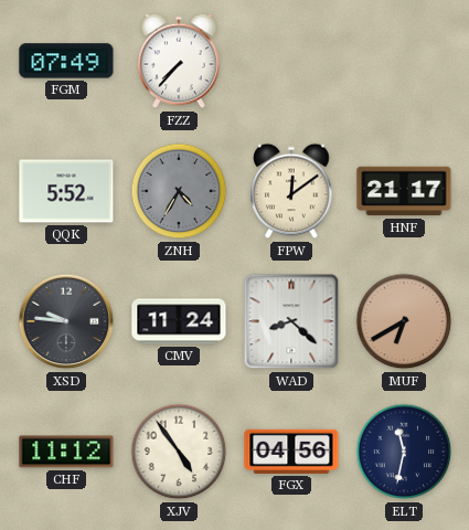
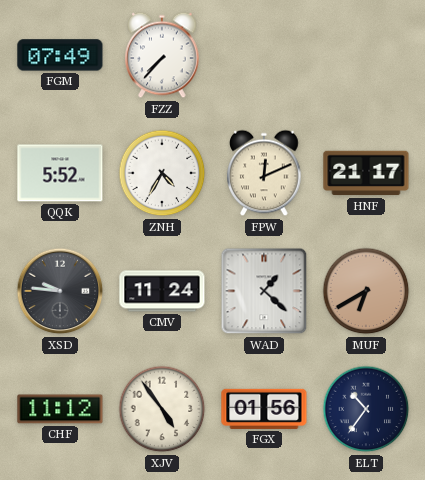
ZNH dial: grey -> white
FPW: 12:09 -> 12:11
WAD: 8:22 -> 1:22
FGX: 04:56 -> 01:56
ELT: 11:32 -> 10:36
